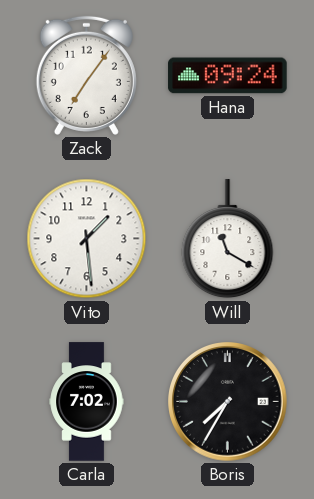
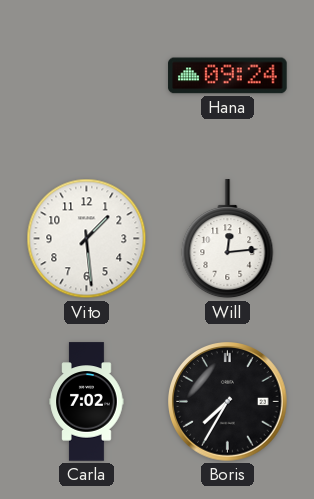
Zack: 7:06 -> none
Will: 11:20 -> 12:14
